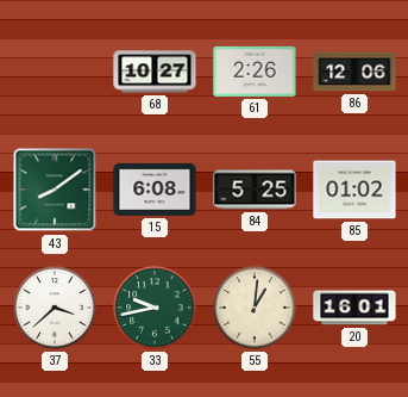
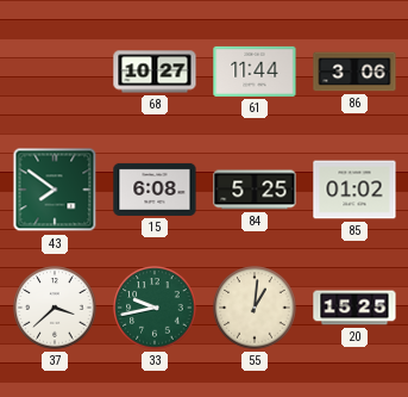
61: 2:26 -> 11:44
86: 12:06 -> 3:06
43: 8:09 -> 7:51
20: 16:01 -> 15:25
